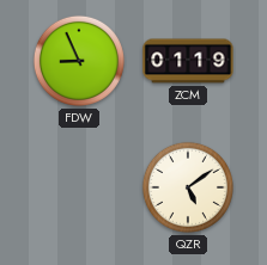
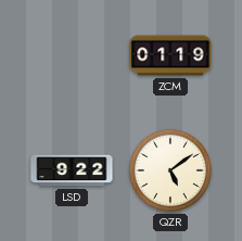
FDW: 8:56 -> none
LSD: none -> 9:22
